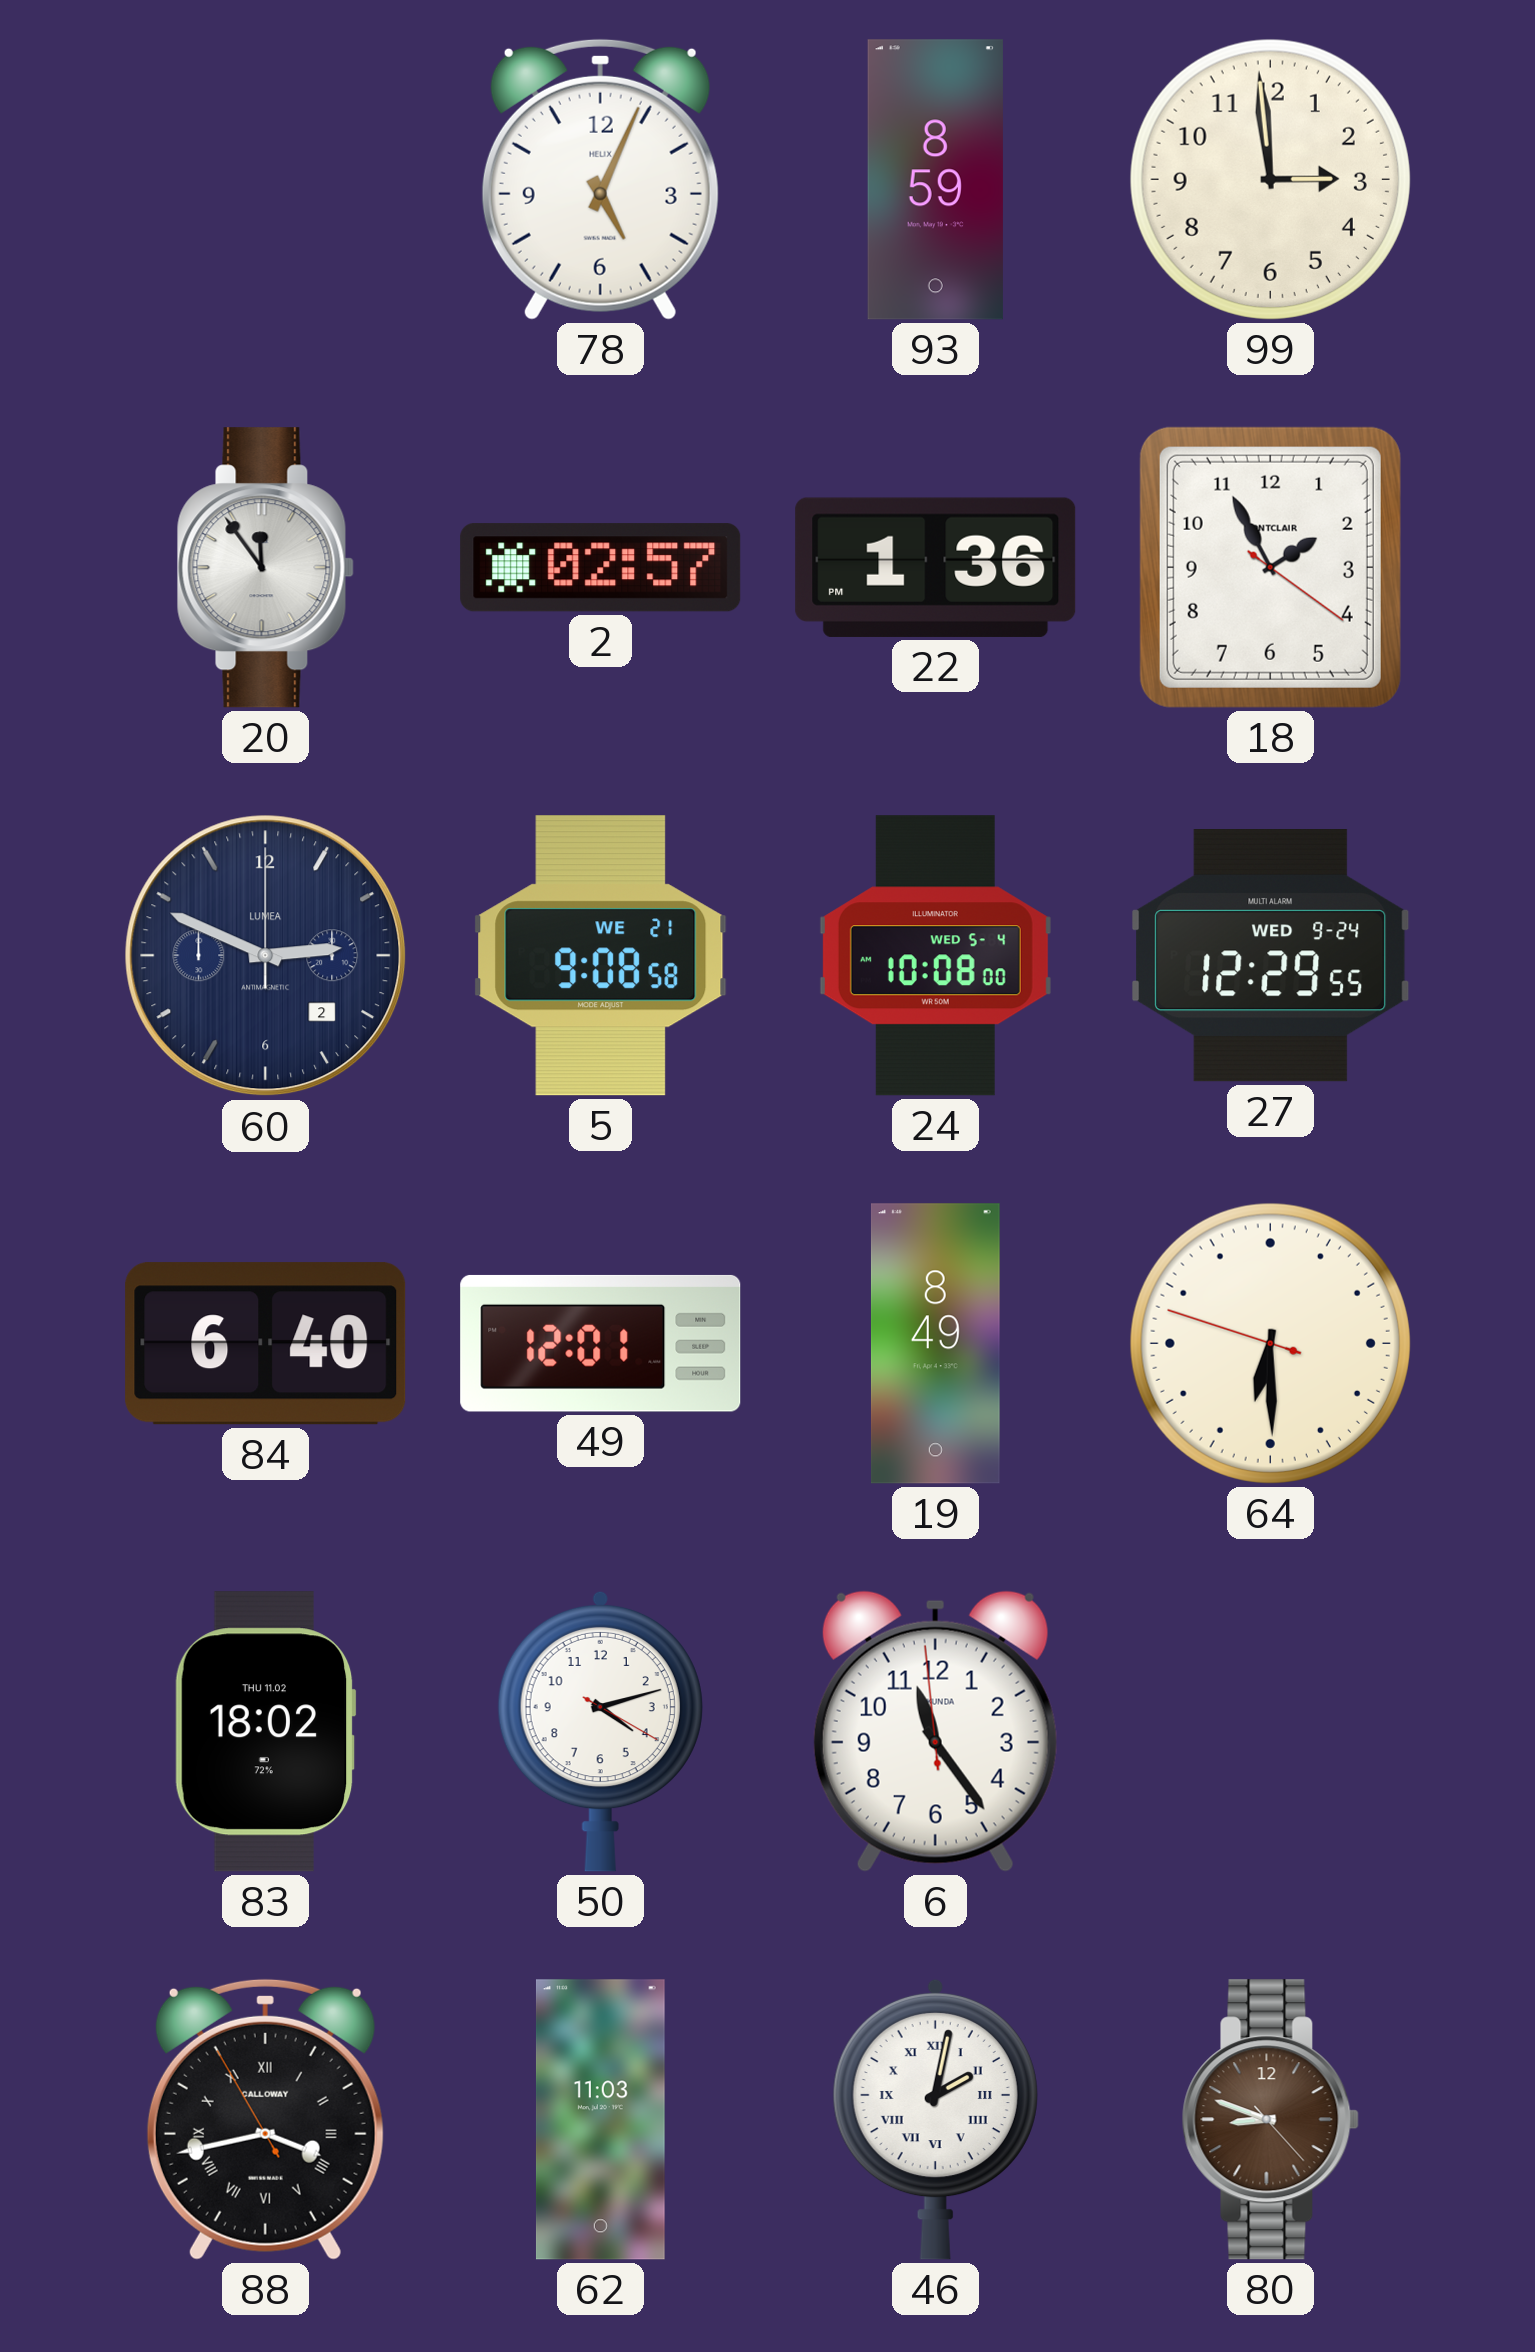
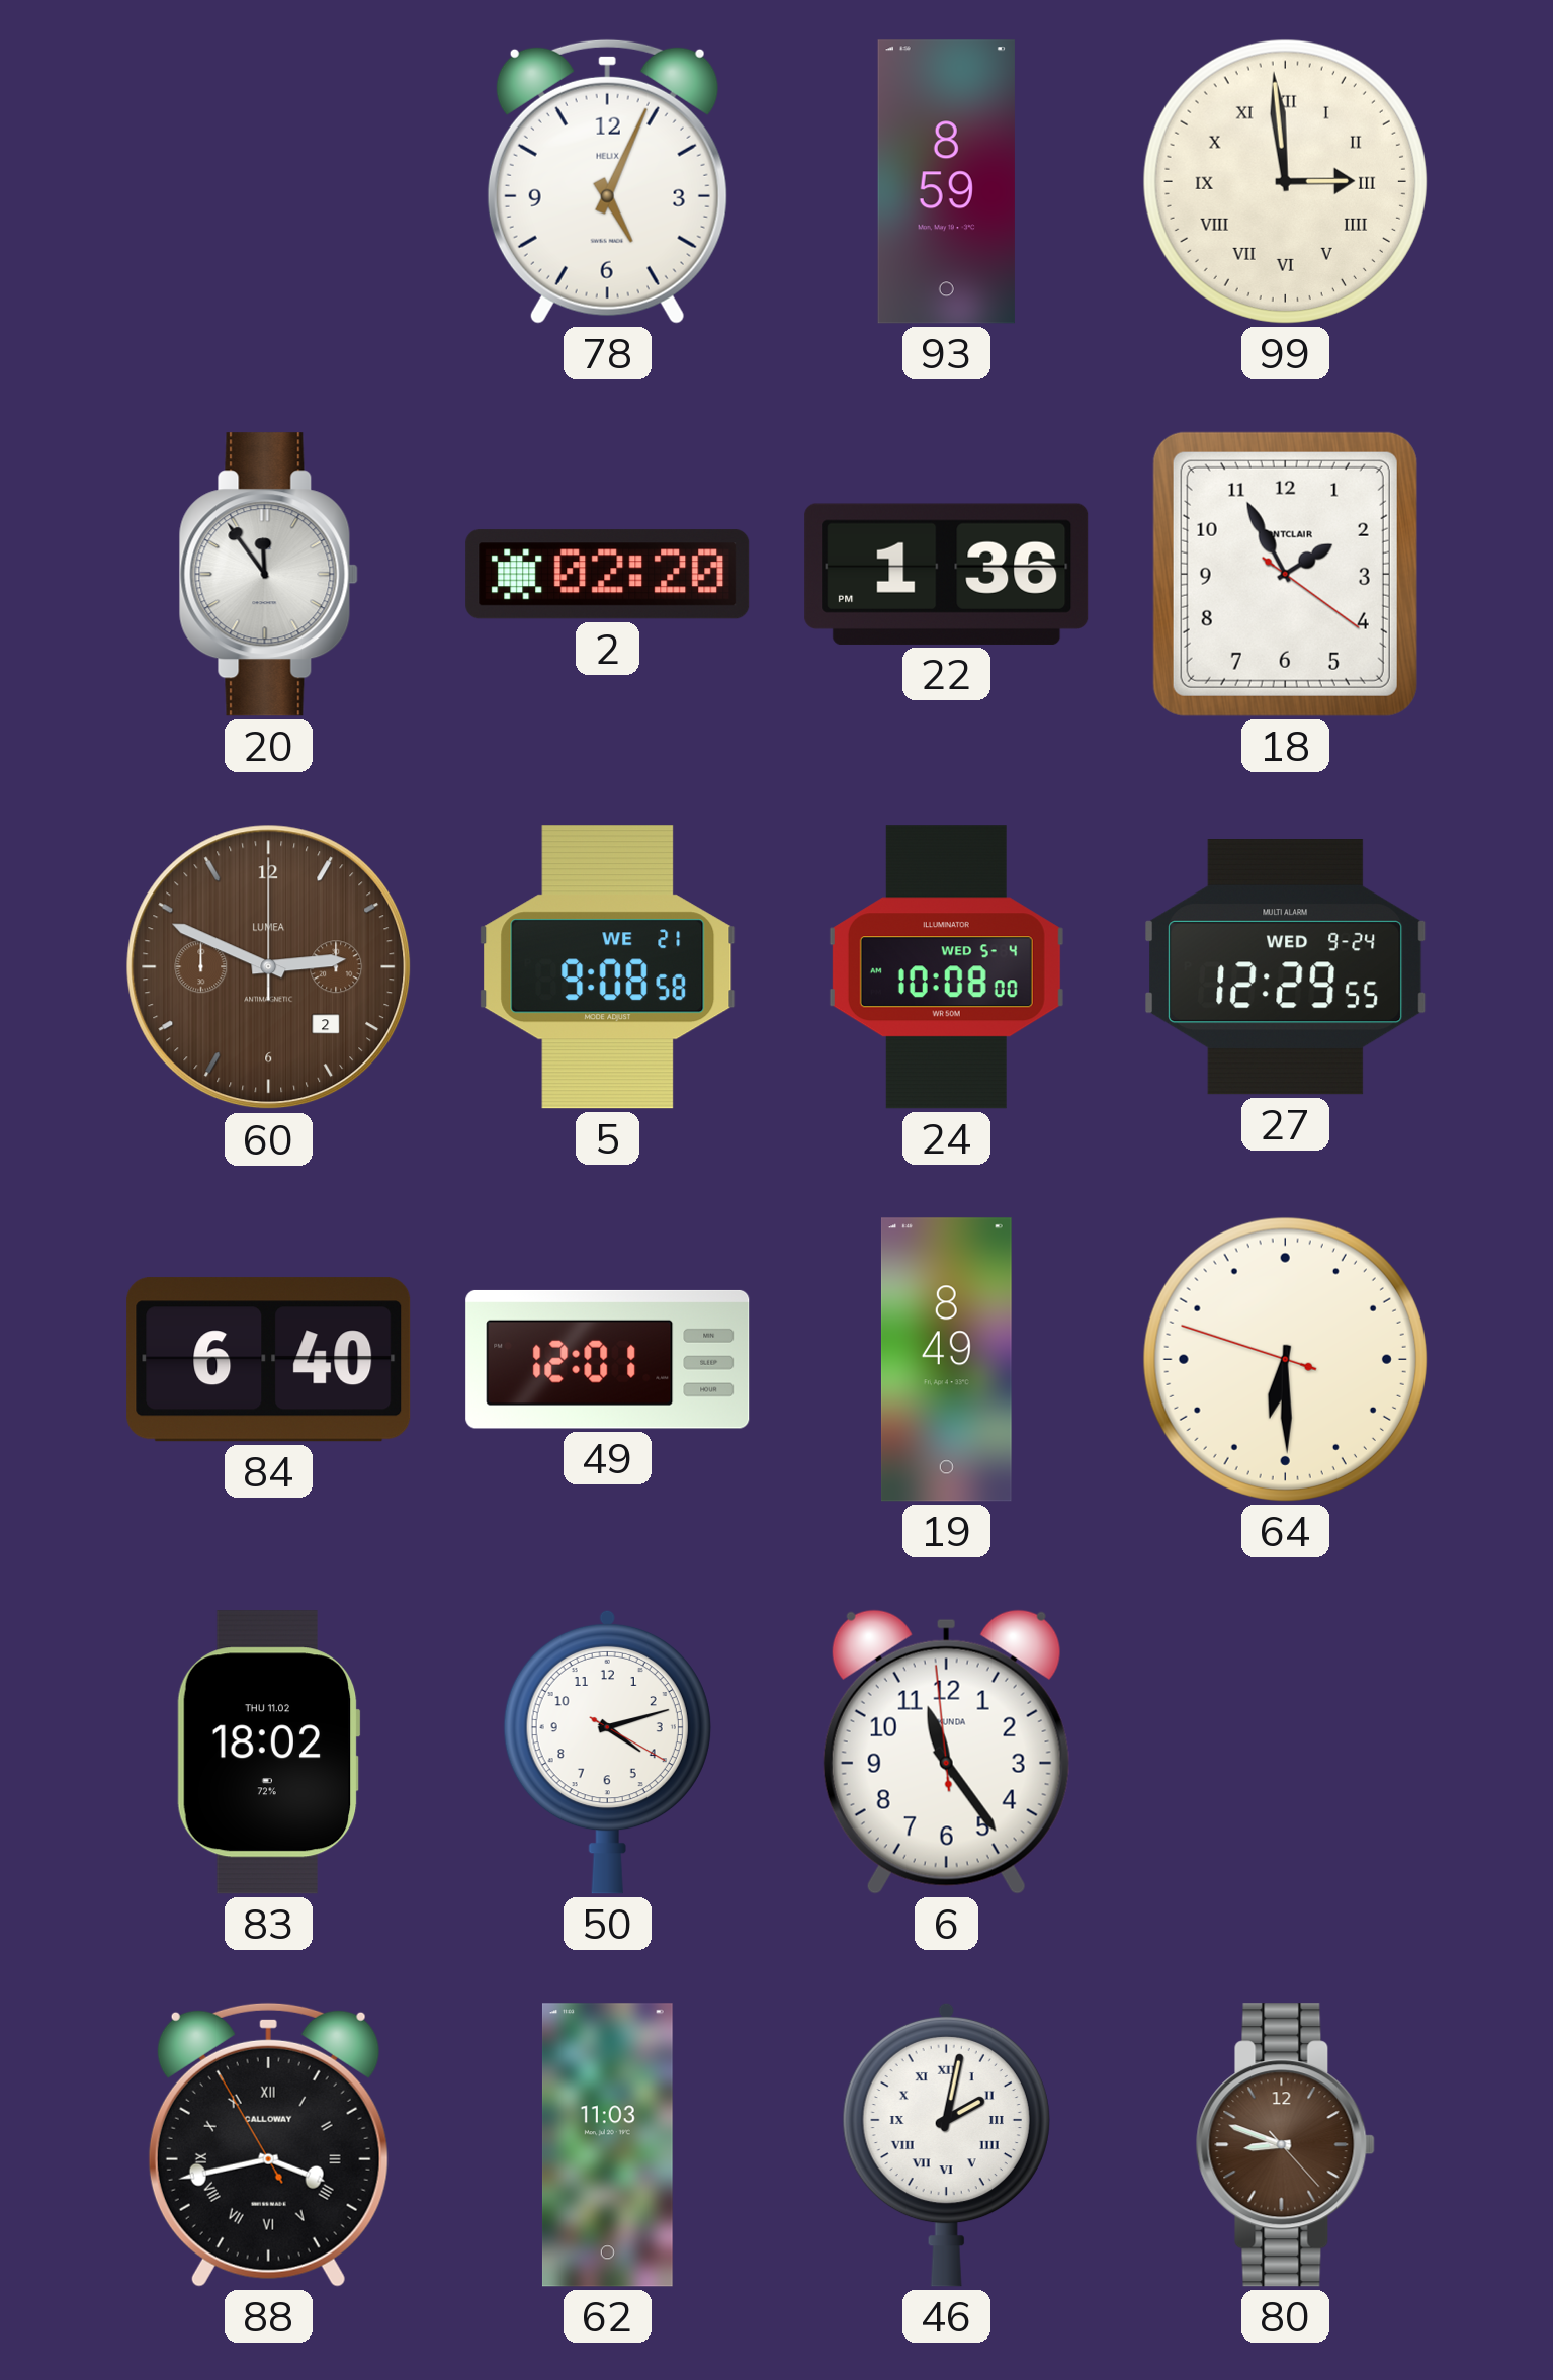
99 numerals: Arabic -> Roman
2: 02:57 -> 02:20
60 dial: navy -> brown
